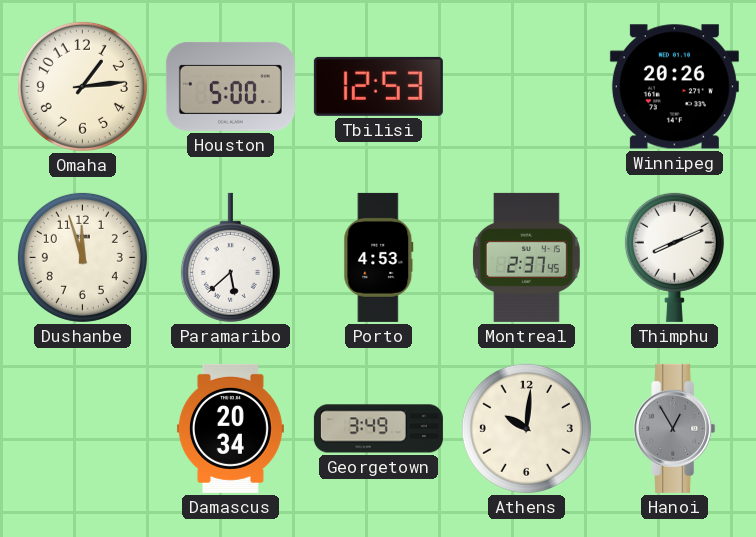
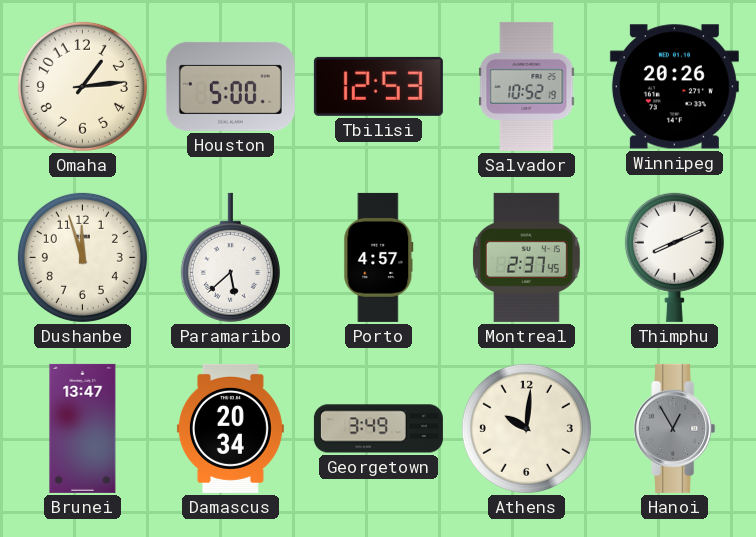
Salvador: none -> 10:52
Porto: 4:53 -> 4:57
Brunei: none -> 13:47
